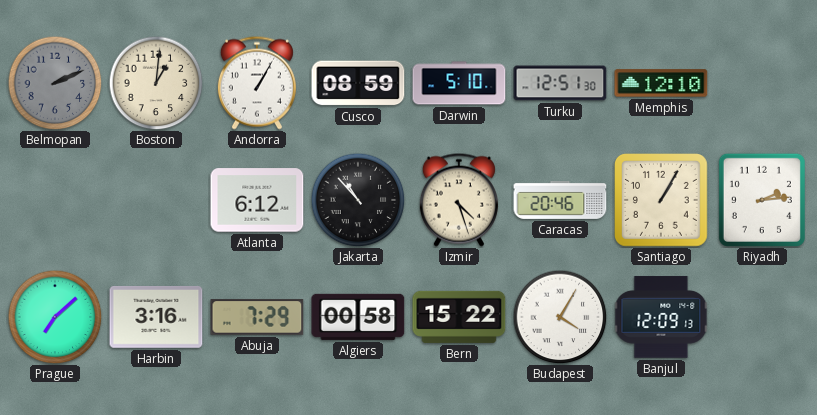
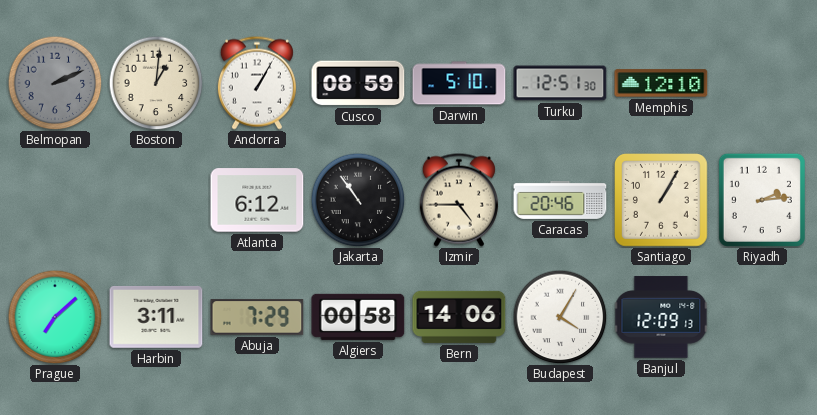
Jakarta: 10:53 -> 10:54
Izmir: 4:27 -> 4:45
Harbin: 3:16 -> 3:11
Bern: 15:22 -> 14:06
